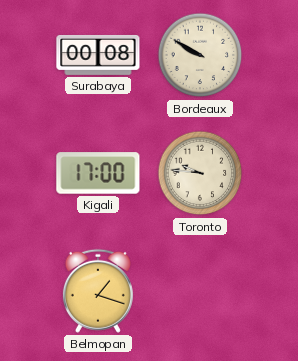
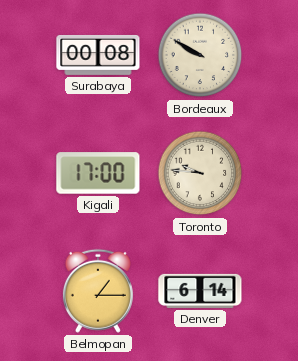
Belmopan: 1:18 -> 1:15
Denver: none -> 6:14
